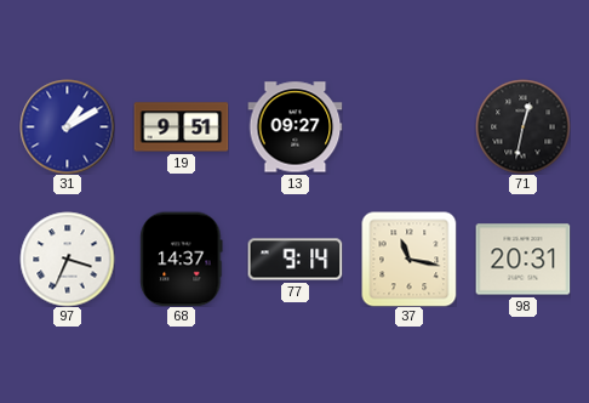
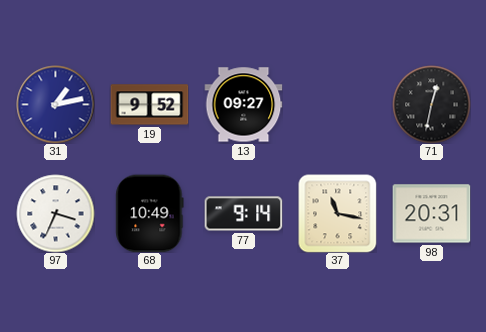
31: 1:10 -> 1:13
19: 9:51 -> 9:52
68: 14:37 -> 10:49
